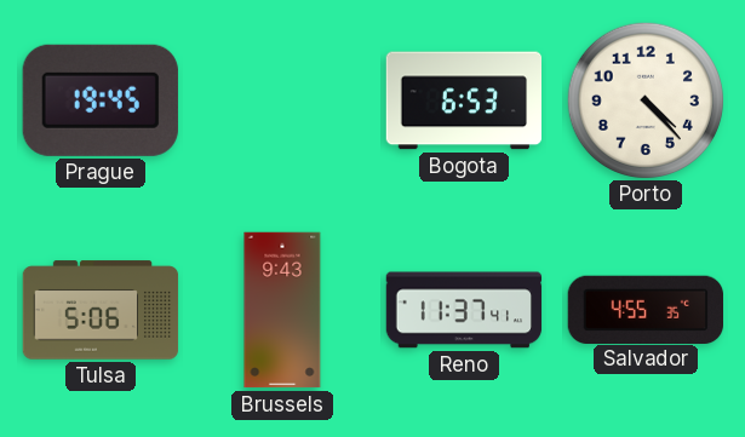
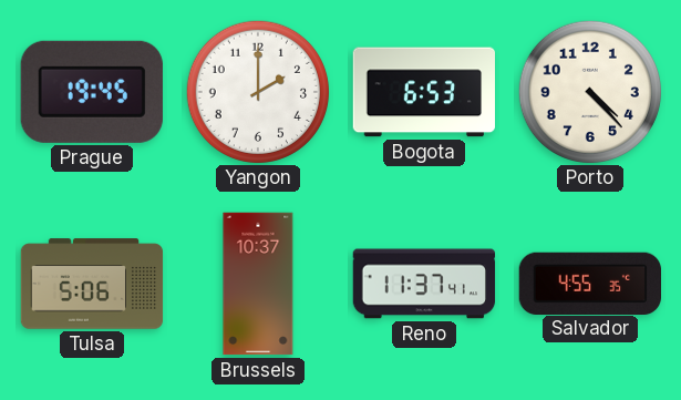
Yangon: none -> 2:00
Brussels: 9:43 -> 10:37
